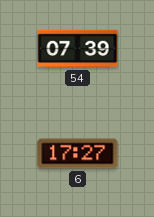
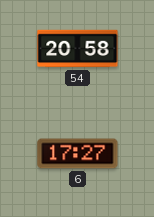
54: 07:39 -> 20:58
